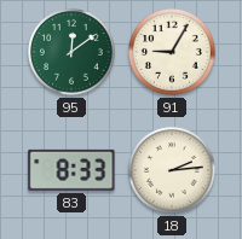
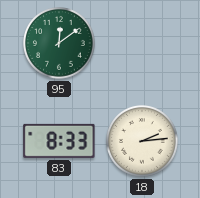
91: 9:05 -> none
